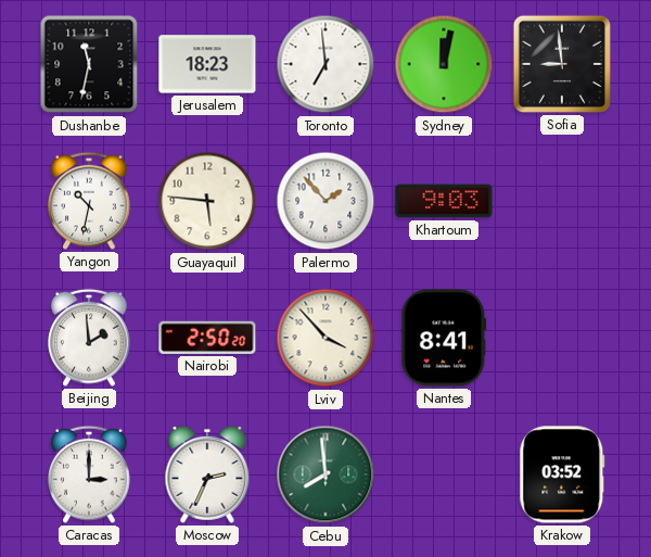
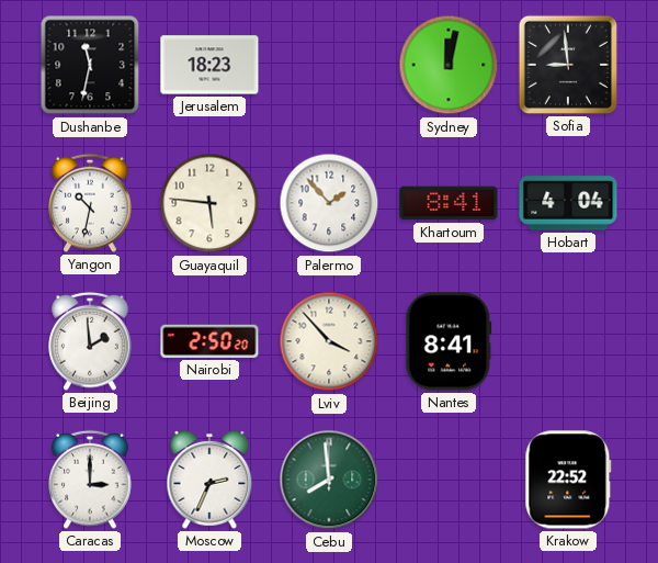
Toronto: 6:59 -> none
Khartoum: 9:03 -> 8:41
Hobart: none -> 4:04
Krakow: 03:52 -> 22:52
